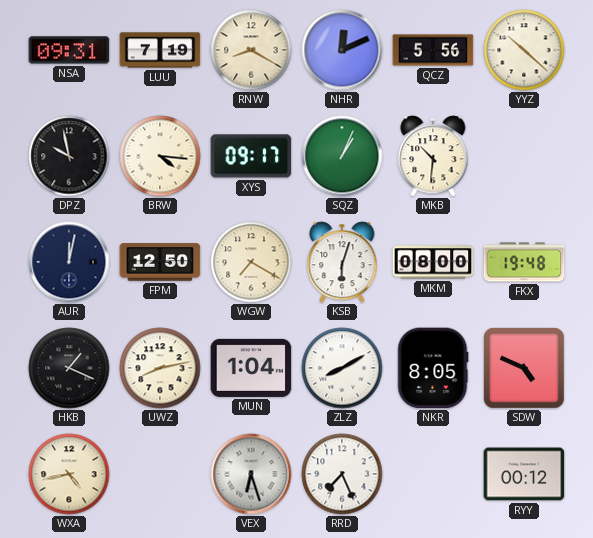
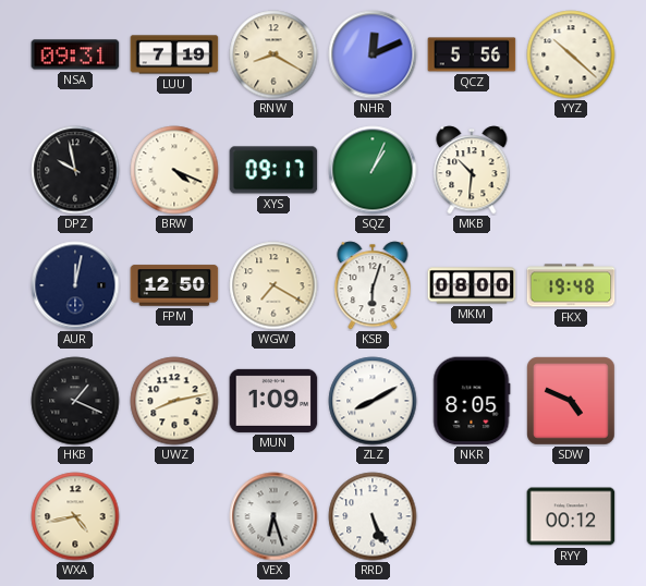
BRW: 4:16 -> 4:19
MUN: 1:04 -> 1:09
RRD: 7:26 -> 5:26
